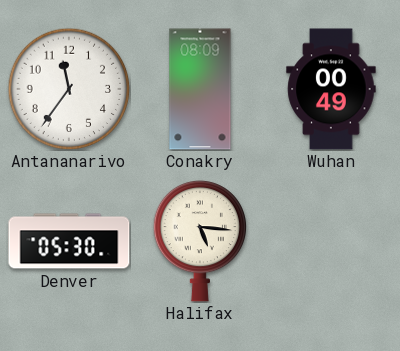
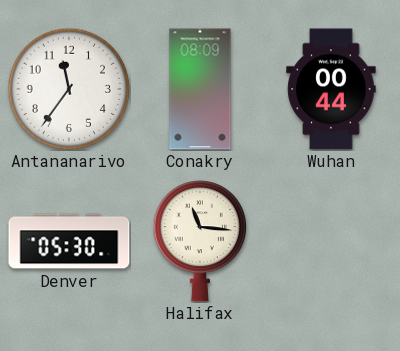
Wuhan: 00:49 -> 00:44
Halifax: 5:16 -> 11:16
